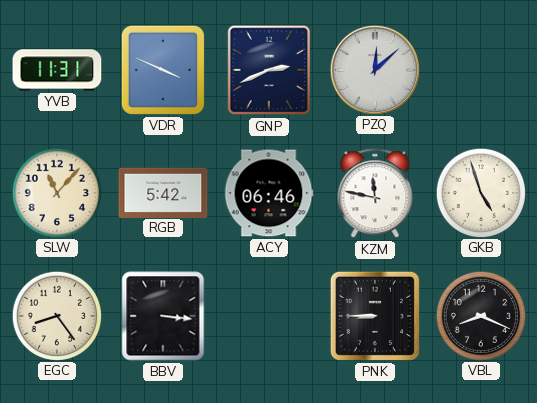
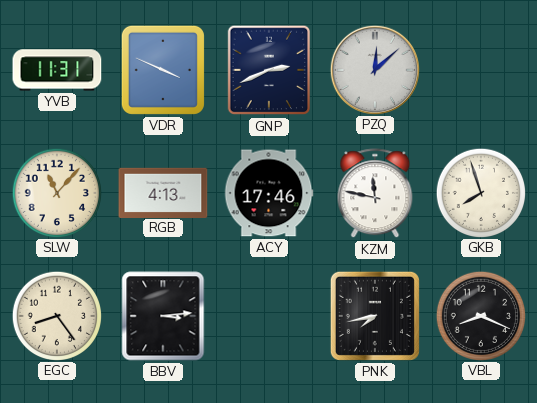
RGB: 5:42 -> 4:13
ACY: 06:46 -> 17:46
GKB: 4:57 -> 7:57
BBV: 3:16 -> 3:14
PNK: 8:45 -> 7:43
